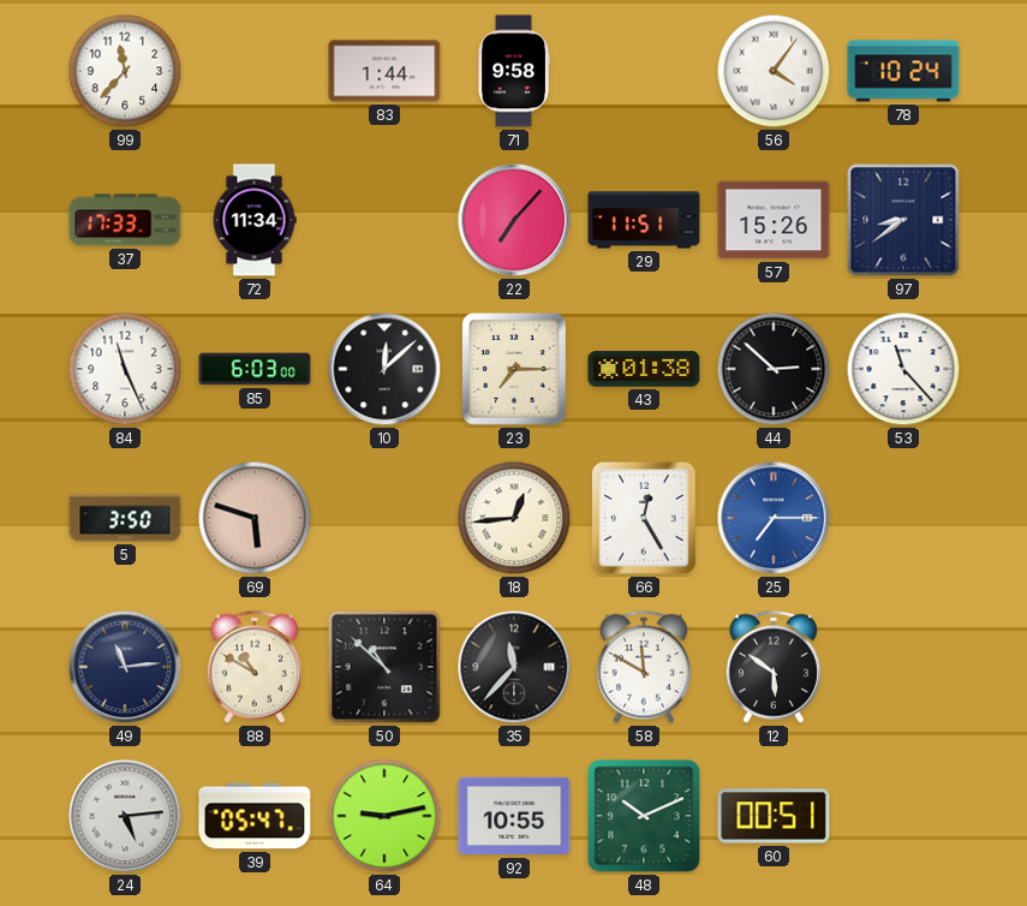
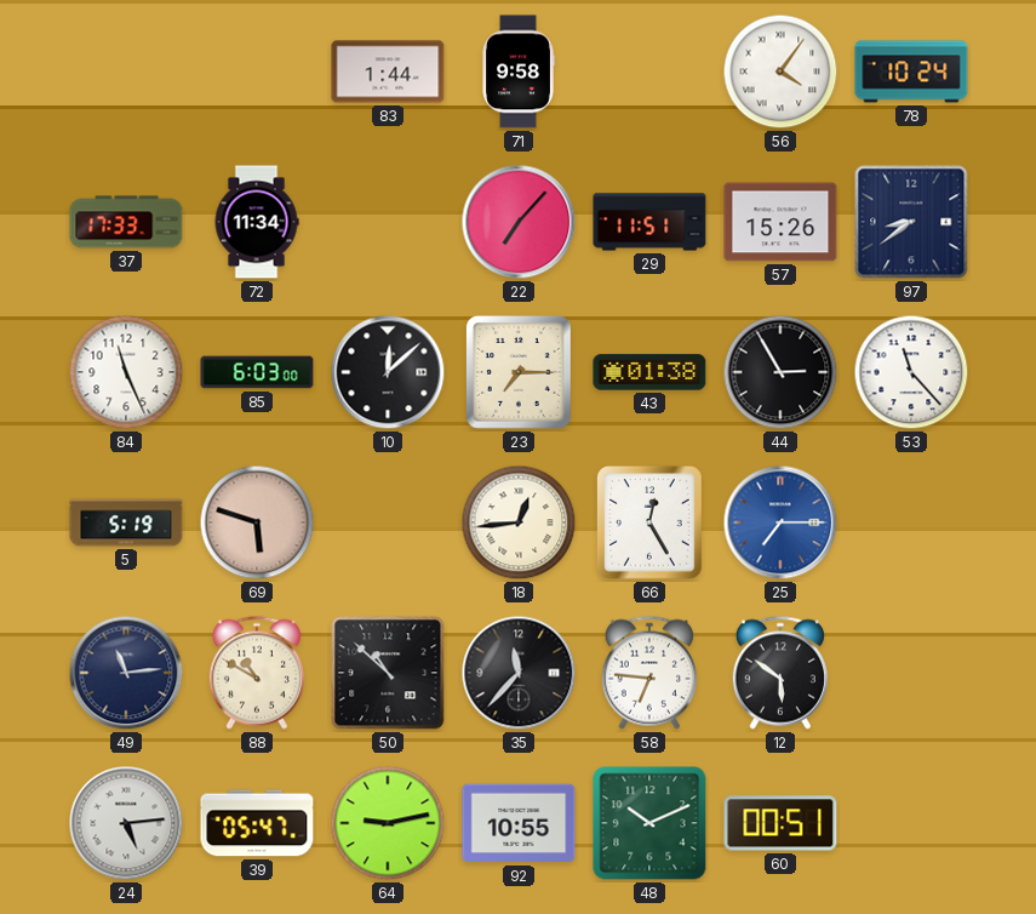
99: 11:37 -> none
44: 2:52 -> 2:55
5: 3:50 -> 5:19
58: 11:50 -> 6:46
